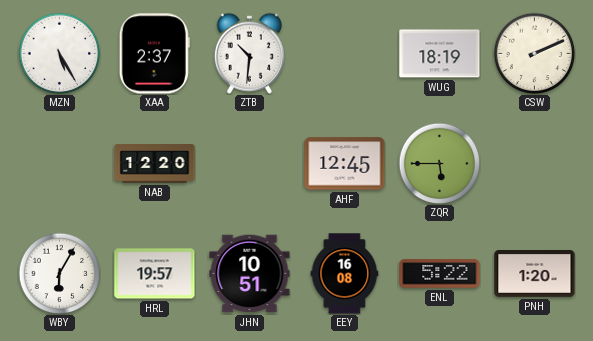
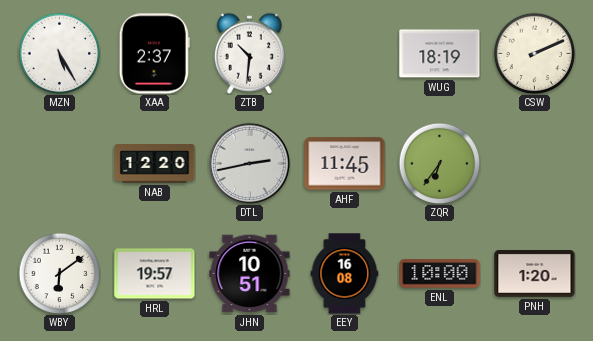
DTL: none -> 2:43
AHF: 12:45 -> 11:45
ZQR: 5:45 -> 6:36
WBY: 6:05 -> 6:09
ENL: 5:22 -> 10:00
